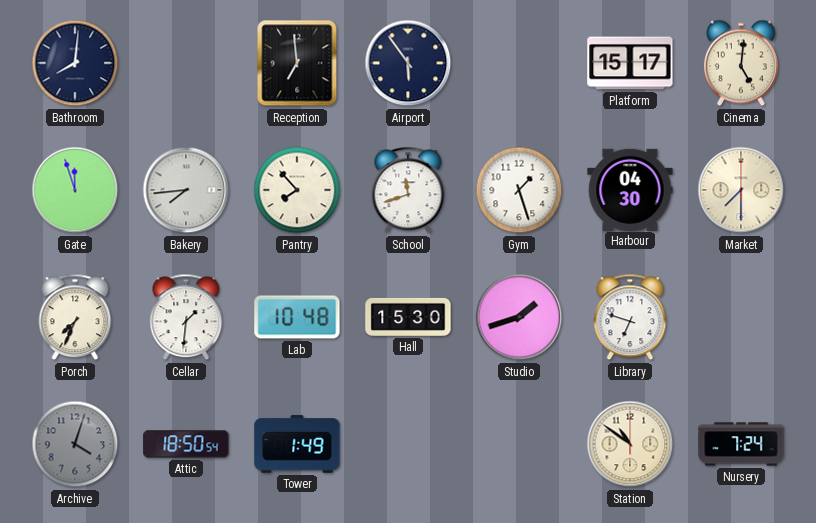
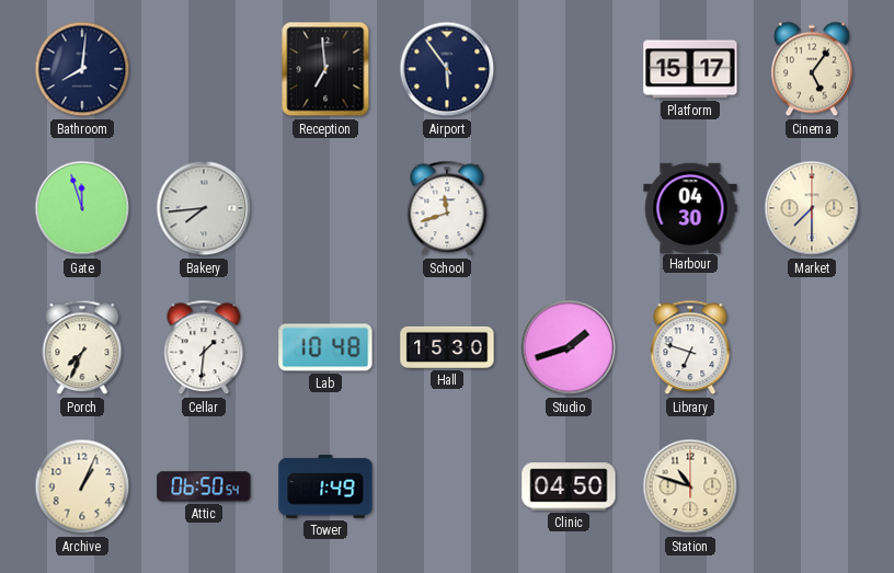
Cinema: 5:01 -> 5:06
Pantry: 7:53 -> none
Gym: 1:27 -> none
Archive: 4:03 -> 1:04
Archive dial: grey -> cream
Attic: 18:50 -> 06:50
Clinic: none -> 04:50
Station: 10:51 -> 10:48
Nursery: 7:24 -> none
